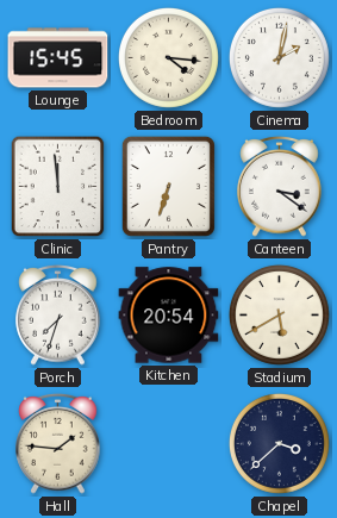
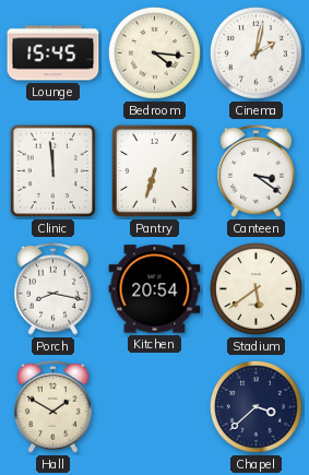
Porch: 7:33 -> 8:17
Stadium: 5:40 -> 5:39
Hall: 1:46 -> 1:50
